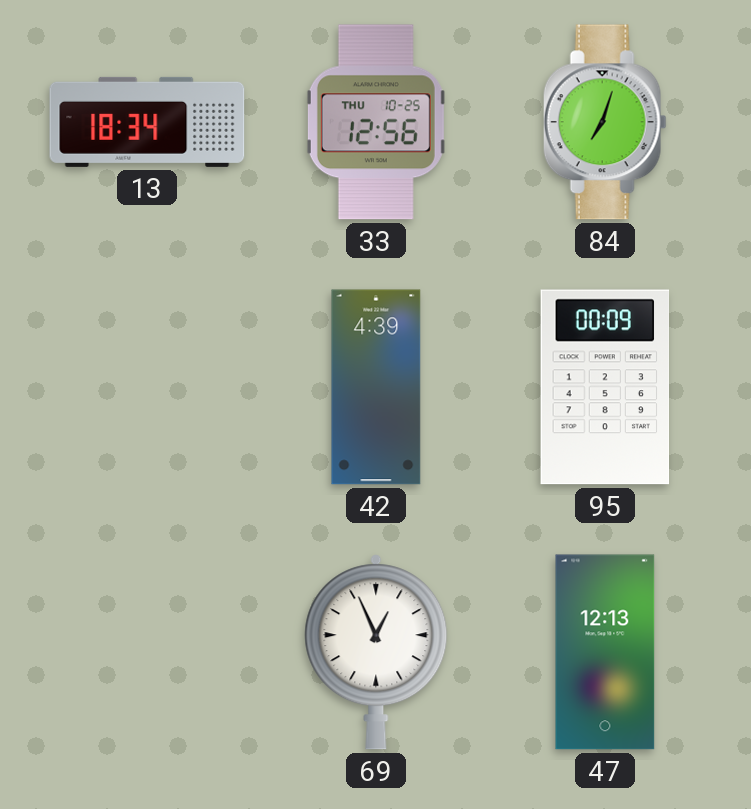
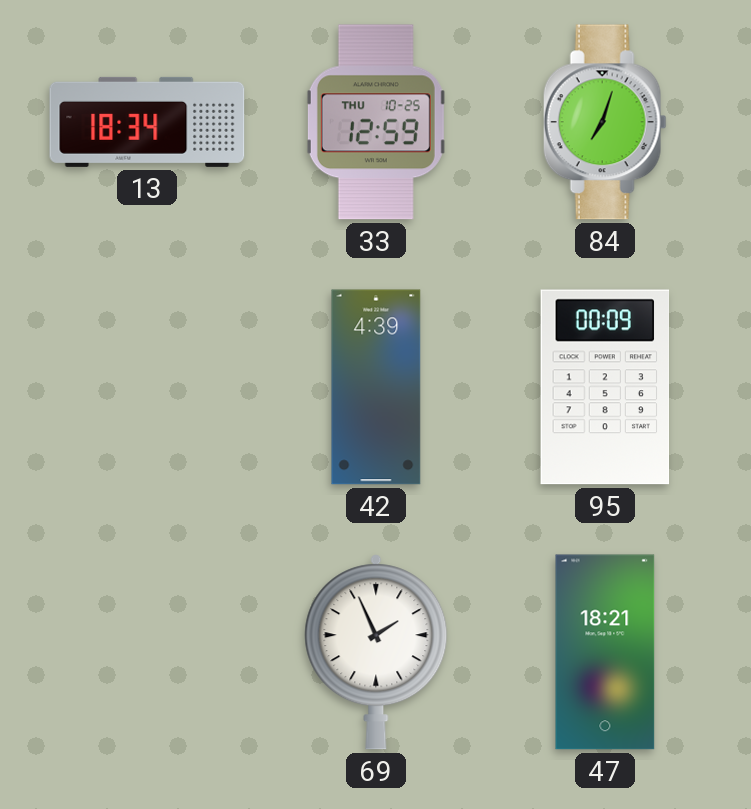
33: 12:56 -> 12:59
69: 12:56 -> 1:56
47: 12:13 -> 18:21
